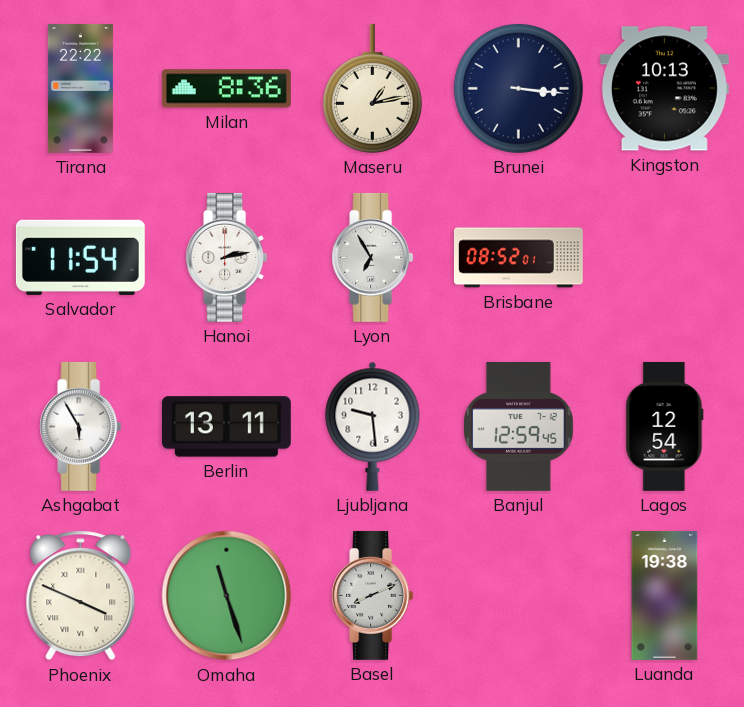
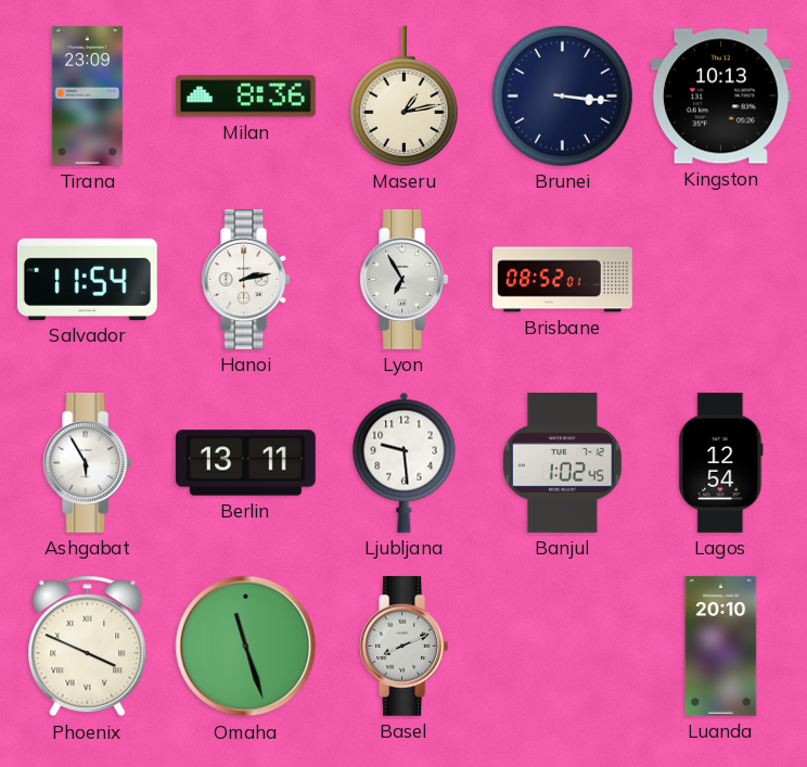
Tirana: 22:22 -> 23:09
Banjul: 12:59 -> 1:02
Luanda: 19:38 -> 20:10
